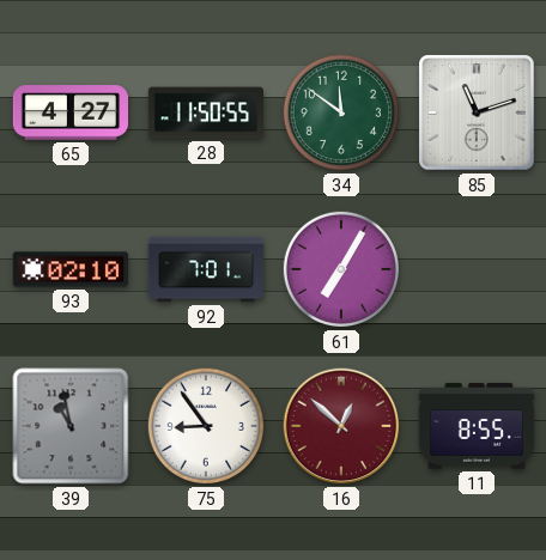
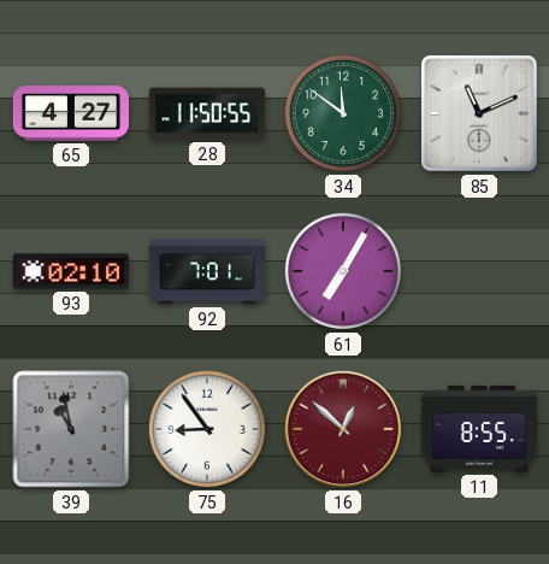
85: 11:12 -> 11:11
